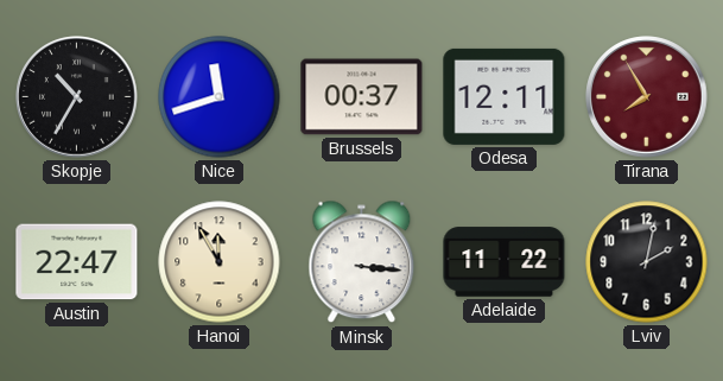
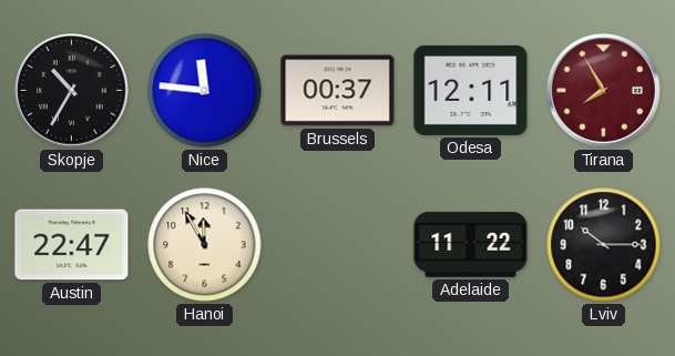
Nice: 11:42 -> 11:46
Minsk: 3:16 -> none
Lviv: 2:02 -> 10:15
